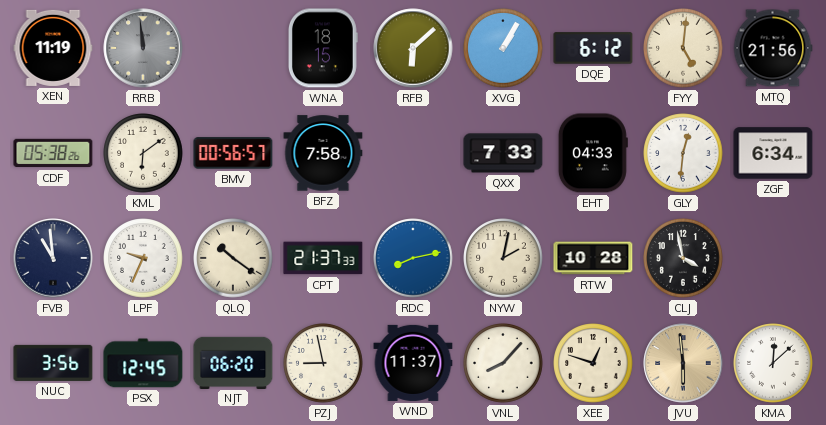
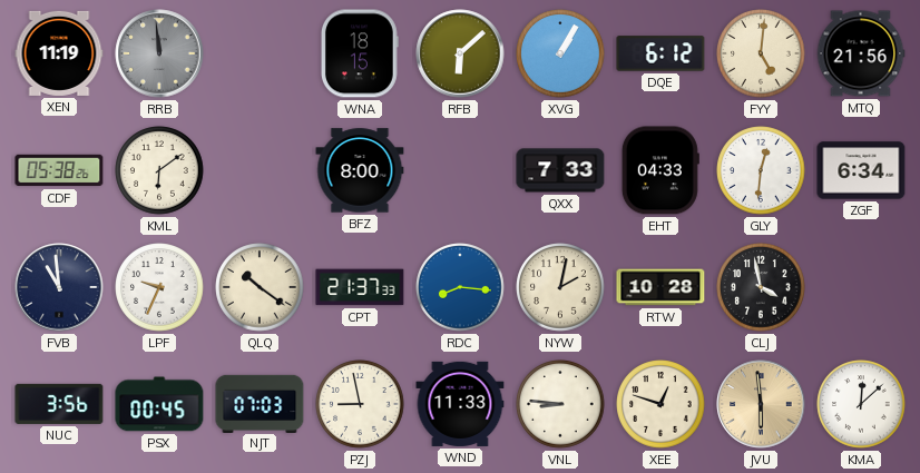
BMV: 00:56 -> none
BFZ: 7:58 -> 8:00
RDC: 8:13 -> 8:16
PSX: 12:45 -> 00:45
NJT: 06:20 -> 07:03
WND: 11:37 -> 11:33
VNL: 8:07 -> 8:46
